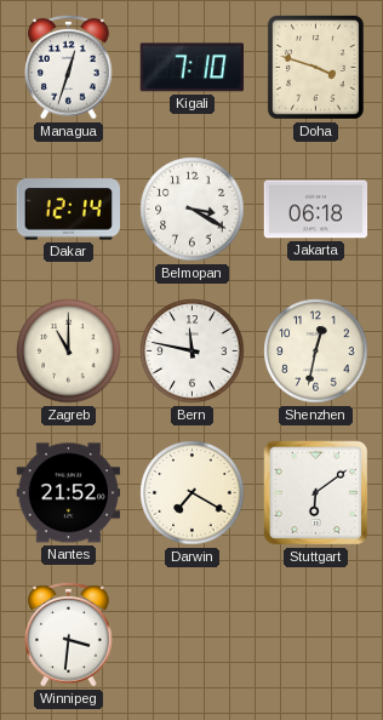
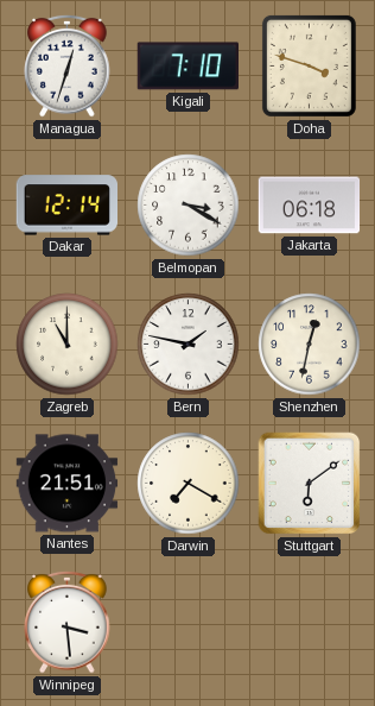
Bern: 11:47 -> 1:47
Nantes: 21:52 -> 21:51
Winnipeg: 3:31 -> 3:29
